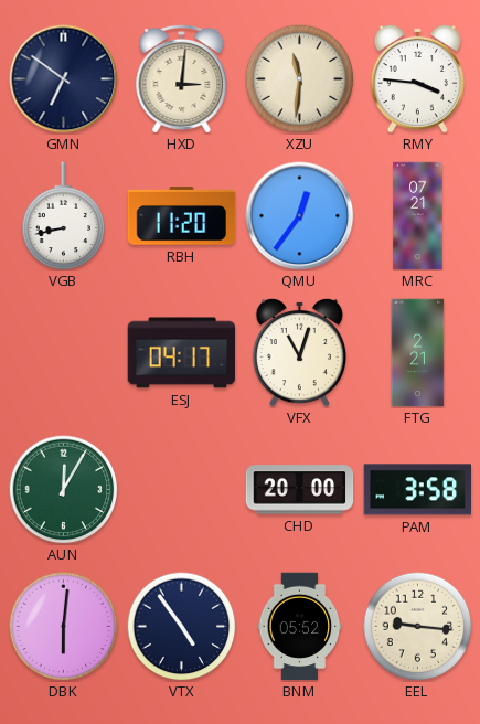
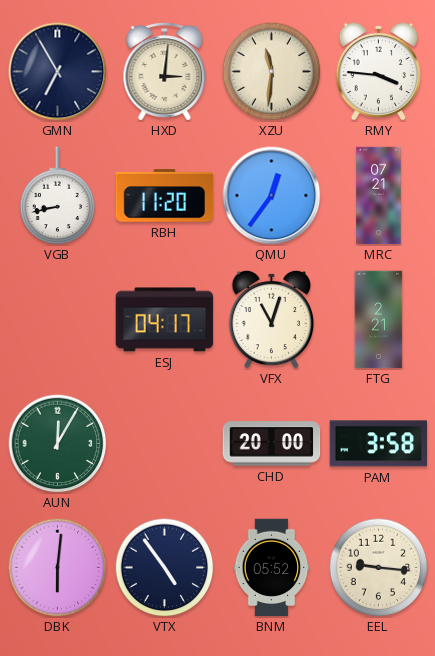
GMN: 6:51 -> 6:55
